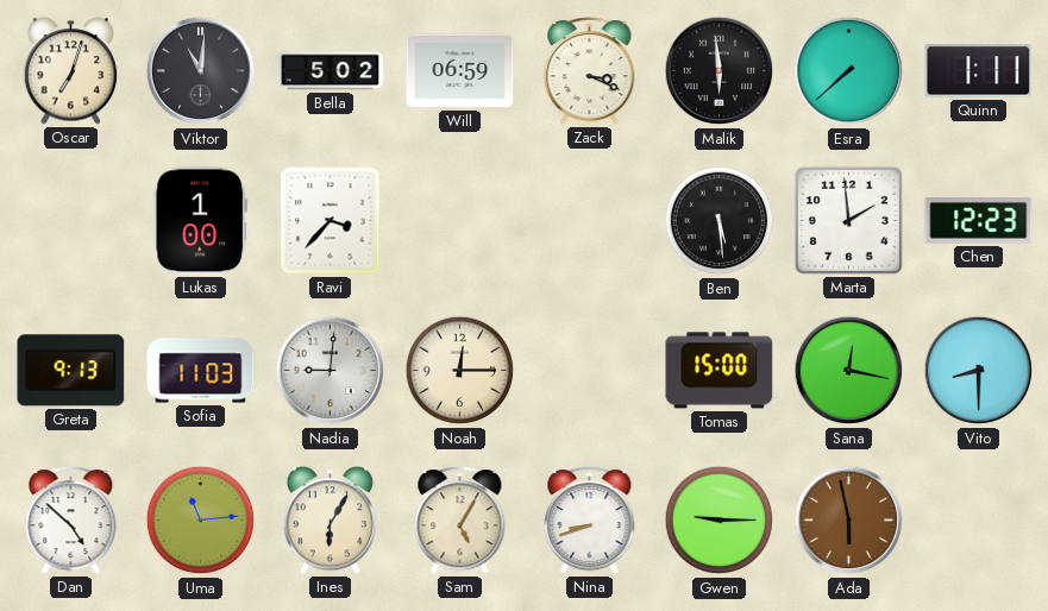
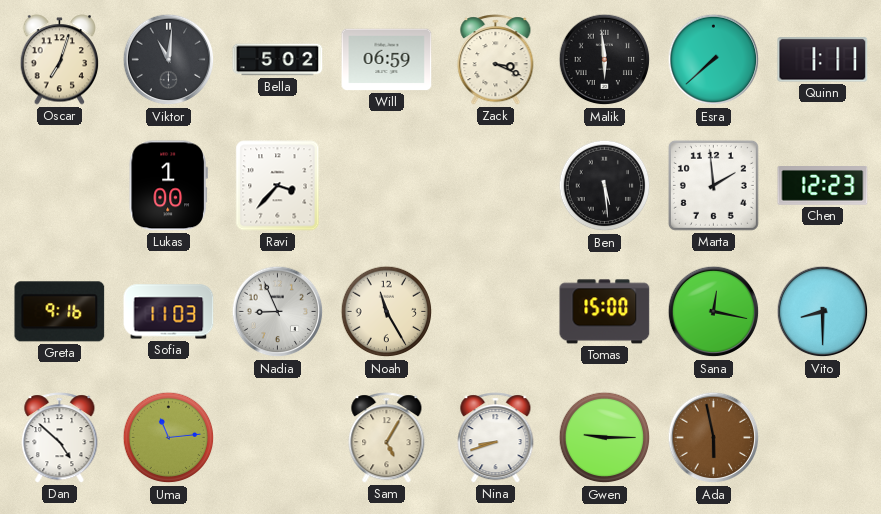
Greta: 9:13 -> 9:16
Nadia: 9:01 -> 8:56
Noah: 12:15 -> 11:25
Ines: 6:05 -> none
